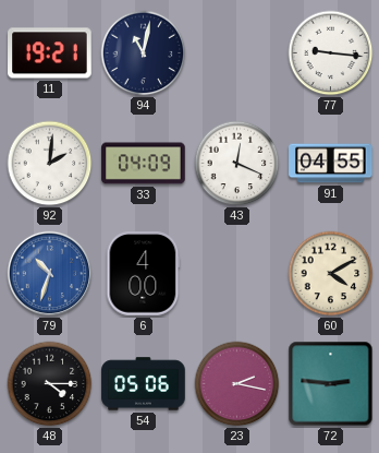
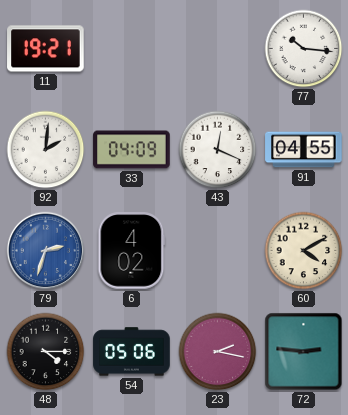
94: 11:02 -> none
77: 9:16 -> 10:16
79: 10:33 -> 2:33
6: 4:00 -> 4:02
